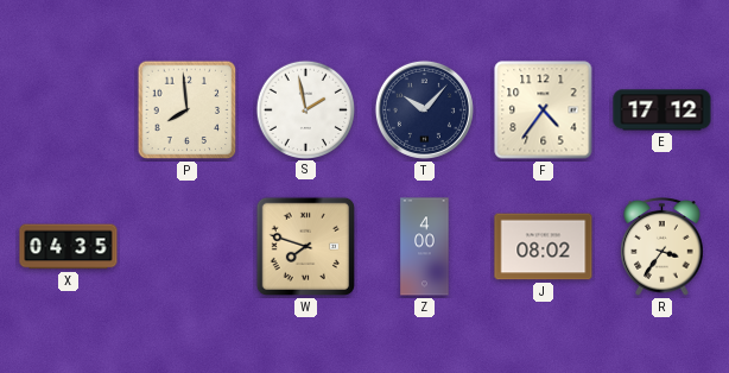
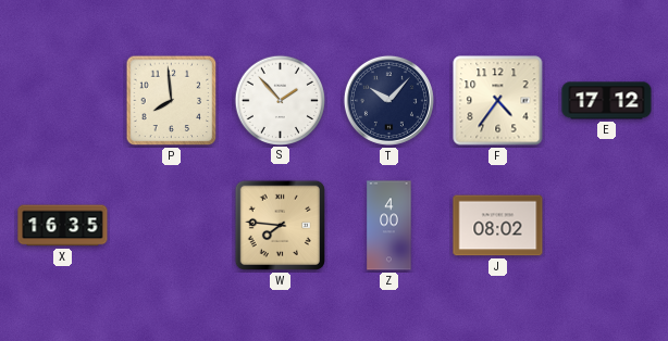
S: 1:58 -> 1:53
X: 04:35 -> 16:35
W: 7:48 -> 7:46
R: 3:36 -> none
